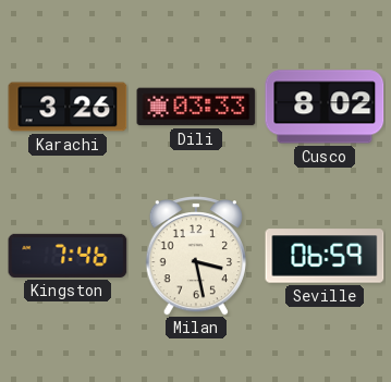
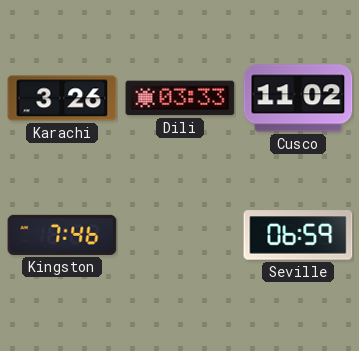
Cusco: 8:02 -> 11:02
Milan: 3:28 -> none
